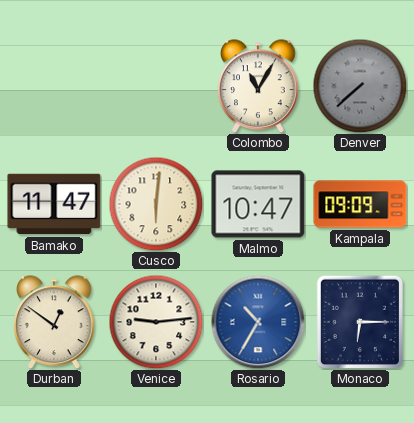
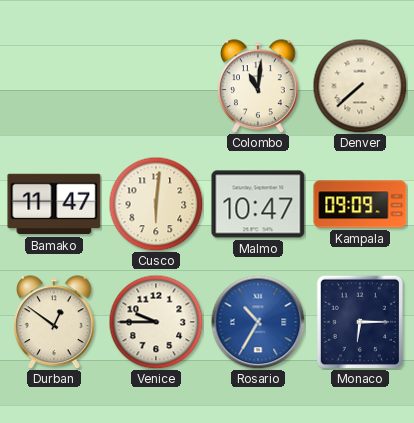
Colombo: 11:05 -> 11:01
Denver dial: grey -> cream
Venice: 9:14 -> 9:45
